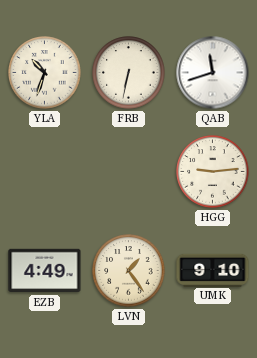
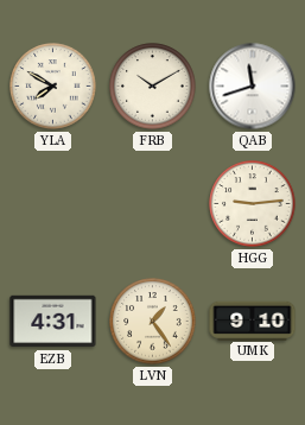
YLA: 10:33 -> 7:50
FRB: 6:32 -> 10:10
EZB: 4:49 -> 4:31
